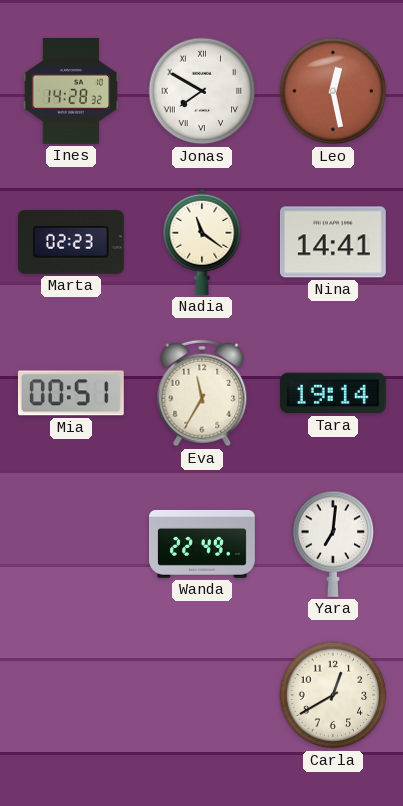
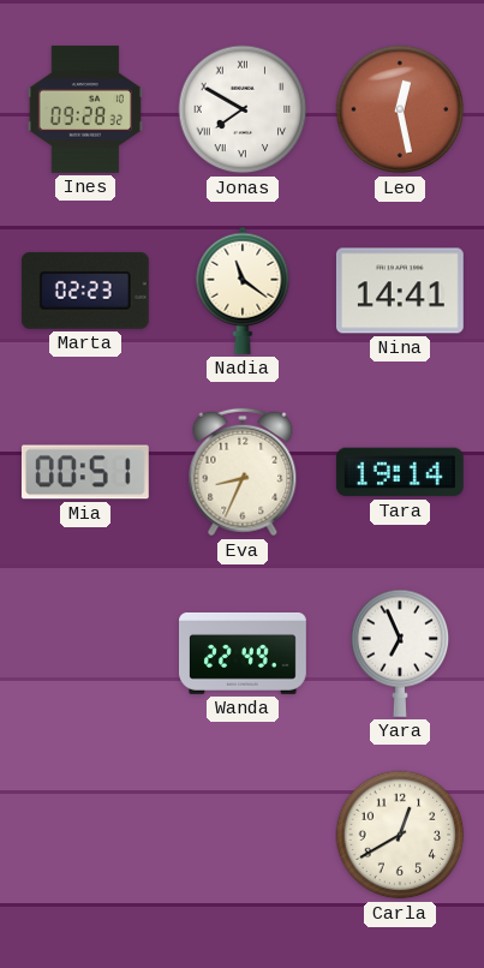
Ines: 14:28 -> 09:28
Eva: 11:35 -> 8:34
Yara: 7:01 -> 6:56
